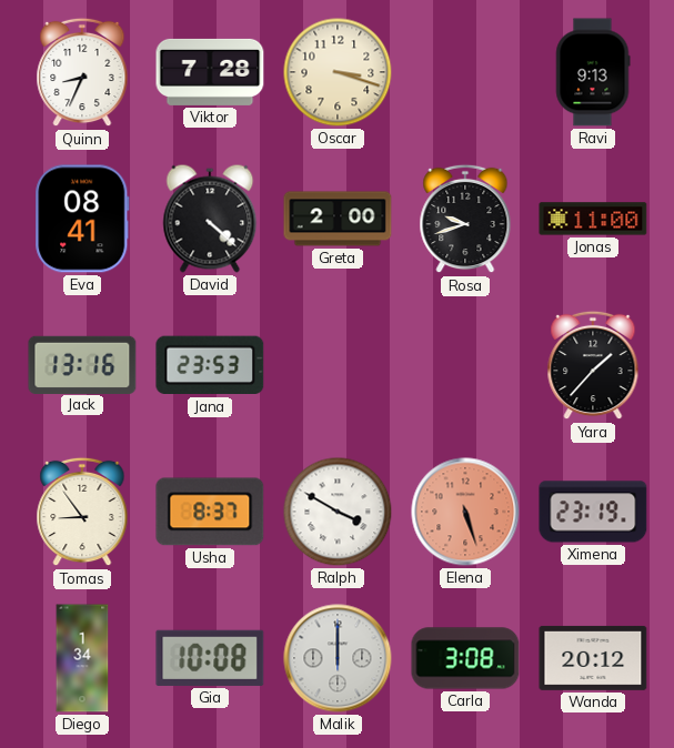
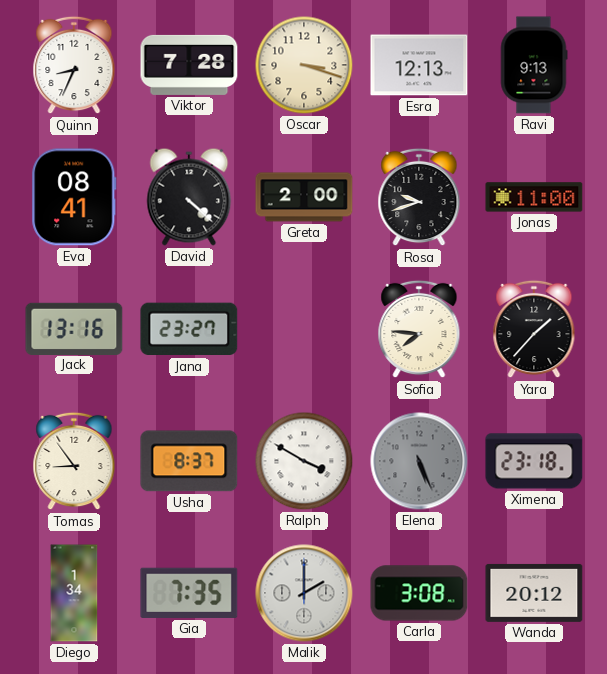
Esra: none -> 12:13
Jana: 23:53 -> 23:27
Sofia: none -> 7:46
Elena: 5:27 -> 5:26
Elena dial: salmon -> grey
Ximena: 23:19 -> 23:18
Gia: 10:08 -> 7:35
Malik: 12:00 -> 2:00
